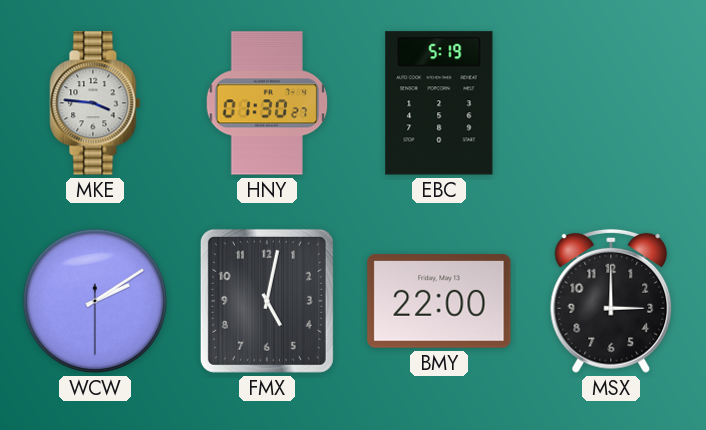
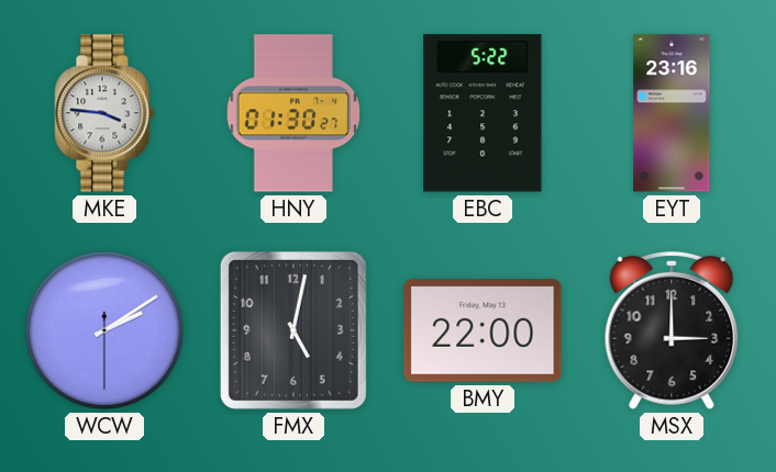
EBC: 5:19 -> 5:22
EYT: none -> 23:16
